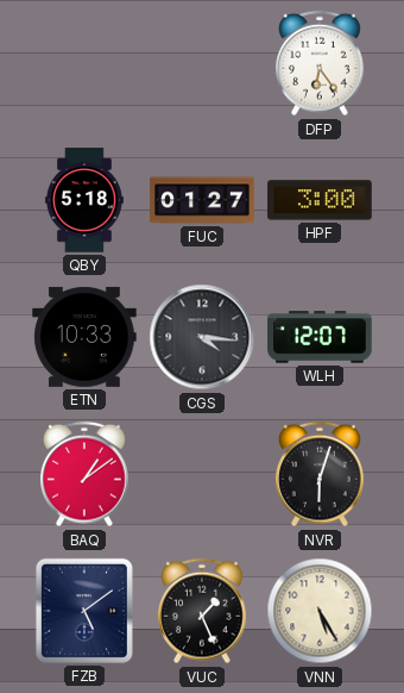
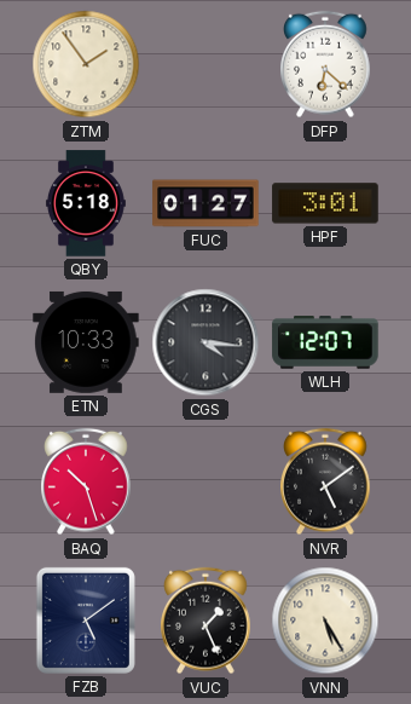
ZTM: none -> 1:54
DFP: 6:24 -> 6:22
HPF: 3:00 -> 3:01
BAQ: 1:09 -> 10:27
NVR: 6:03 -> 5:09
